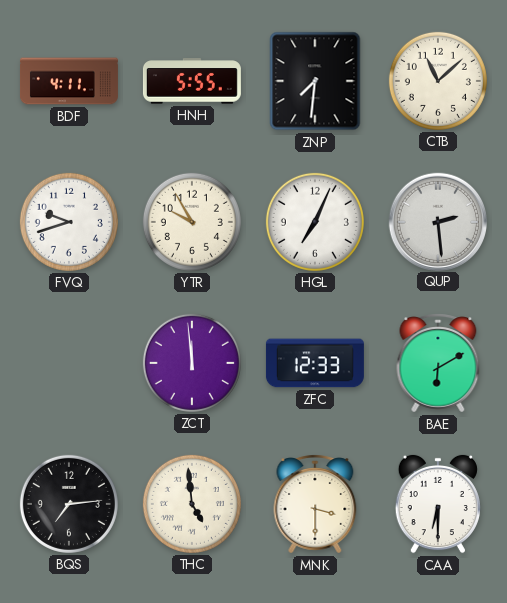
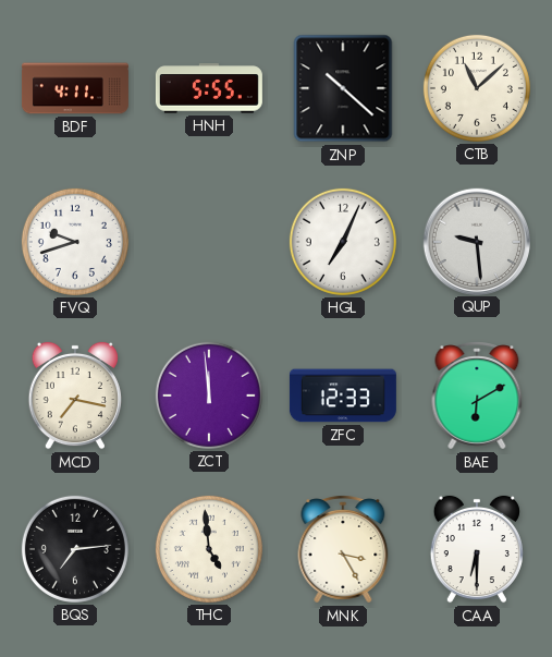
ZNP: 7:31 -> 10:22
YTR: 9:55 -> none
QUP: 2:29 -> 9:29
MCD: none -> 7:17
MNK: 3:30 -> 3:25
